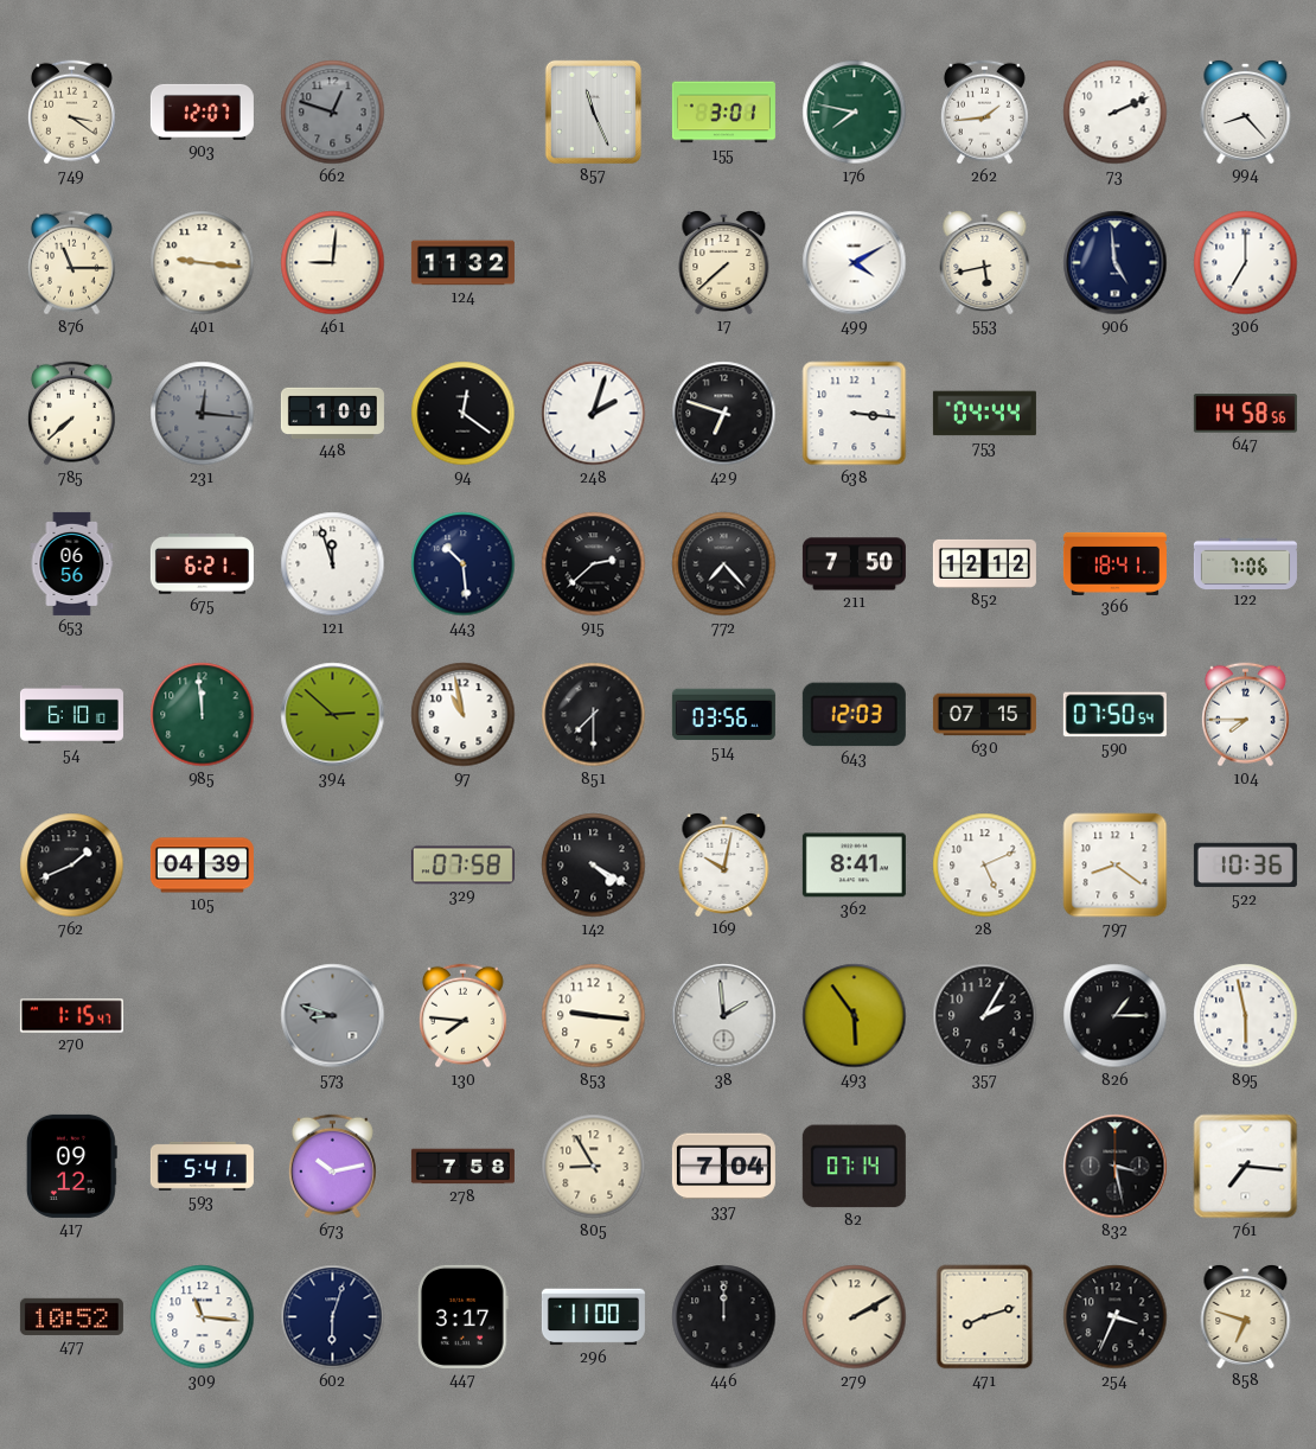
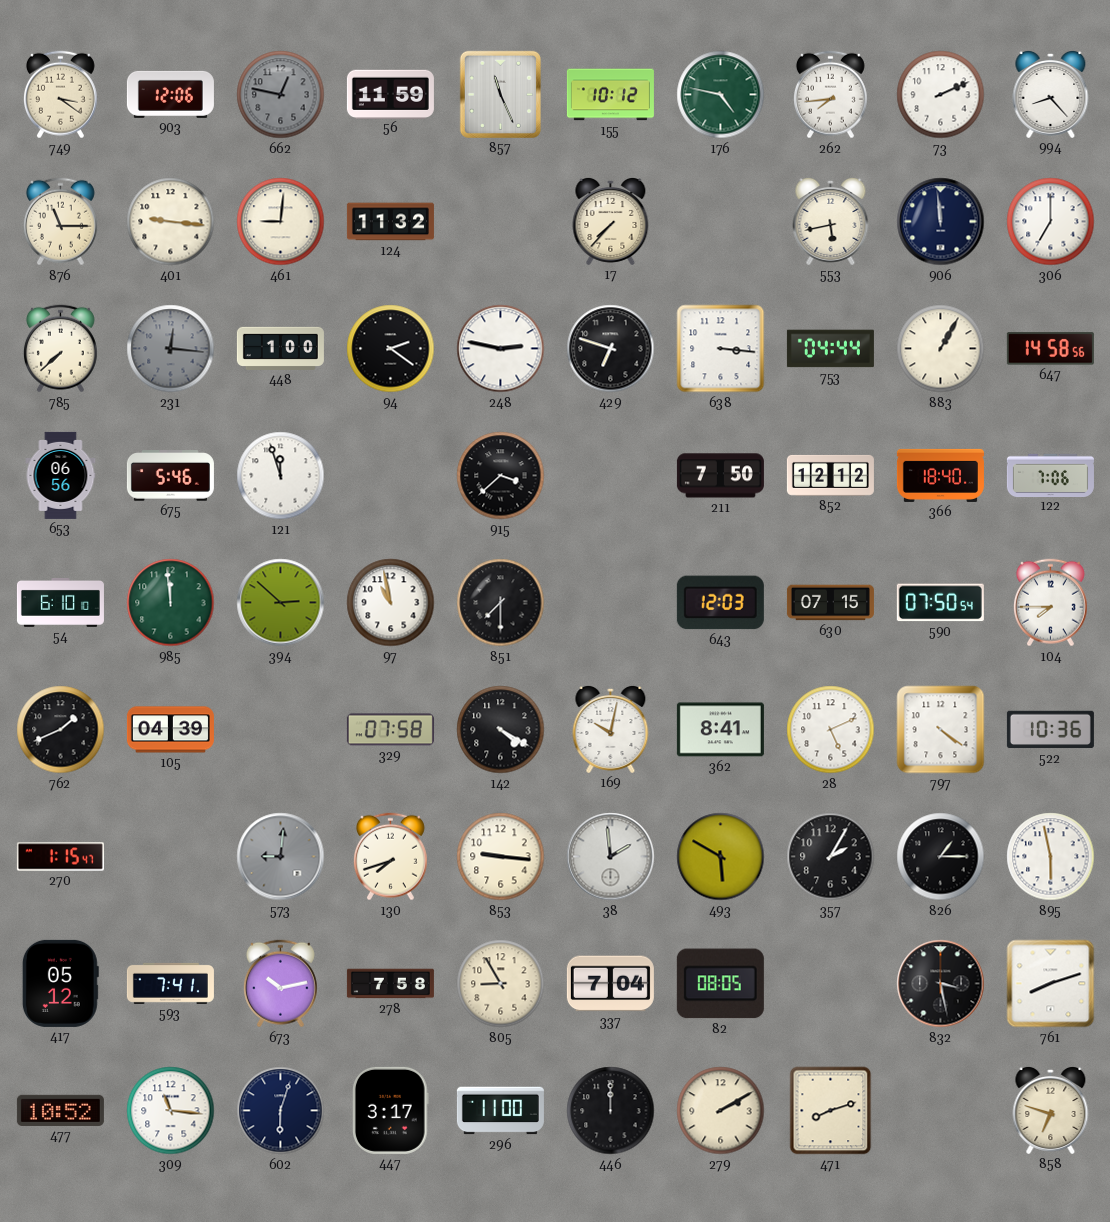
903: 12:07 -> 12:06
662: 12:48 -> 12:47
56: none -> 11:59
155: 3:01 -> 10:12
176: 7:47 -> 4:47
262: 1:44 -> 7:44
17: 7:38 -> 7:37
499: 4:10 -> none
906: 4:59 -> 11:59
94: 12:21 -> 2:21
248: 2:03 -> 2:47
883: none -> 1:05
675: 6:21 -> 5:46
443: 10:29 -> none
915: 2:38 -> 3:38
772: 7:23 -> none
366: 18:41 -> 18:40
514: 03:56 -> none
797: 8:21 -> 4:21
573: 8:48 -> 9:01
130: 7:46 -> 7:42
493: 5:54 -> 5:50
417: 09:12 -> 05:12
593: 5:41 -> 7:41
82: 07:14 -> 08:05
761: 7:16 -> 8:12
254: 3:34 -> none
